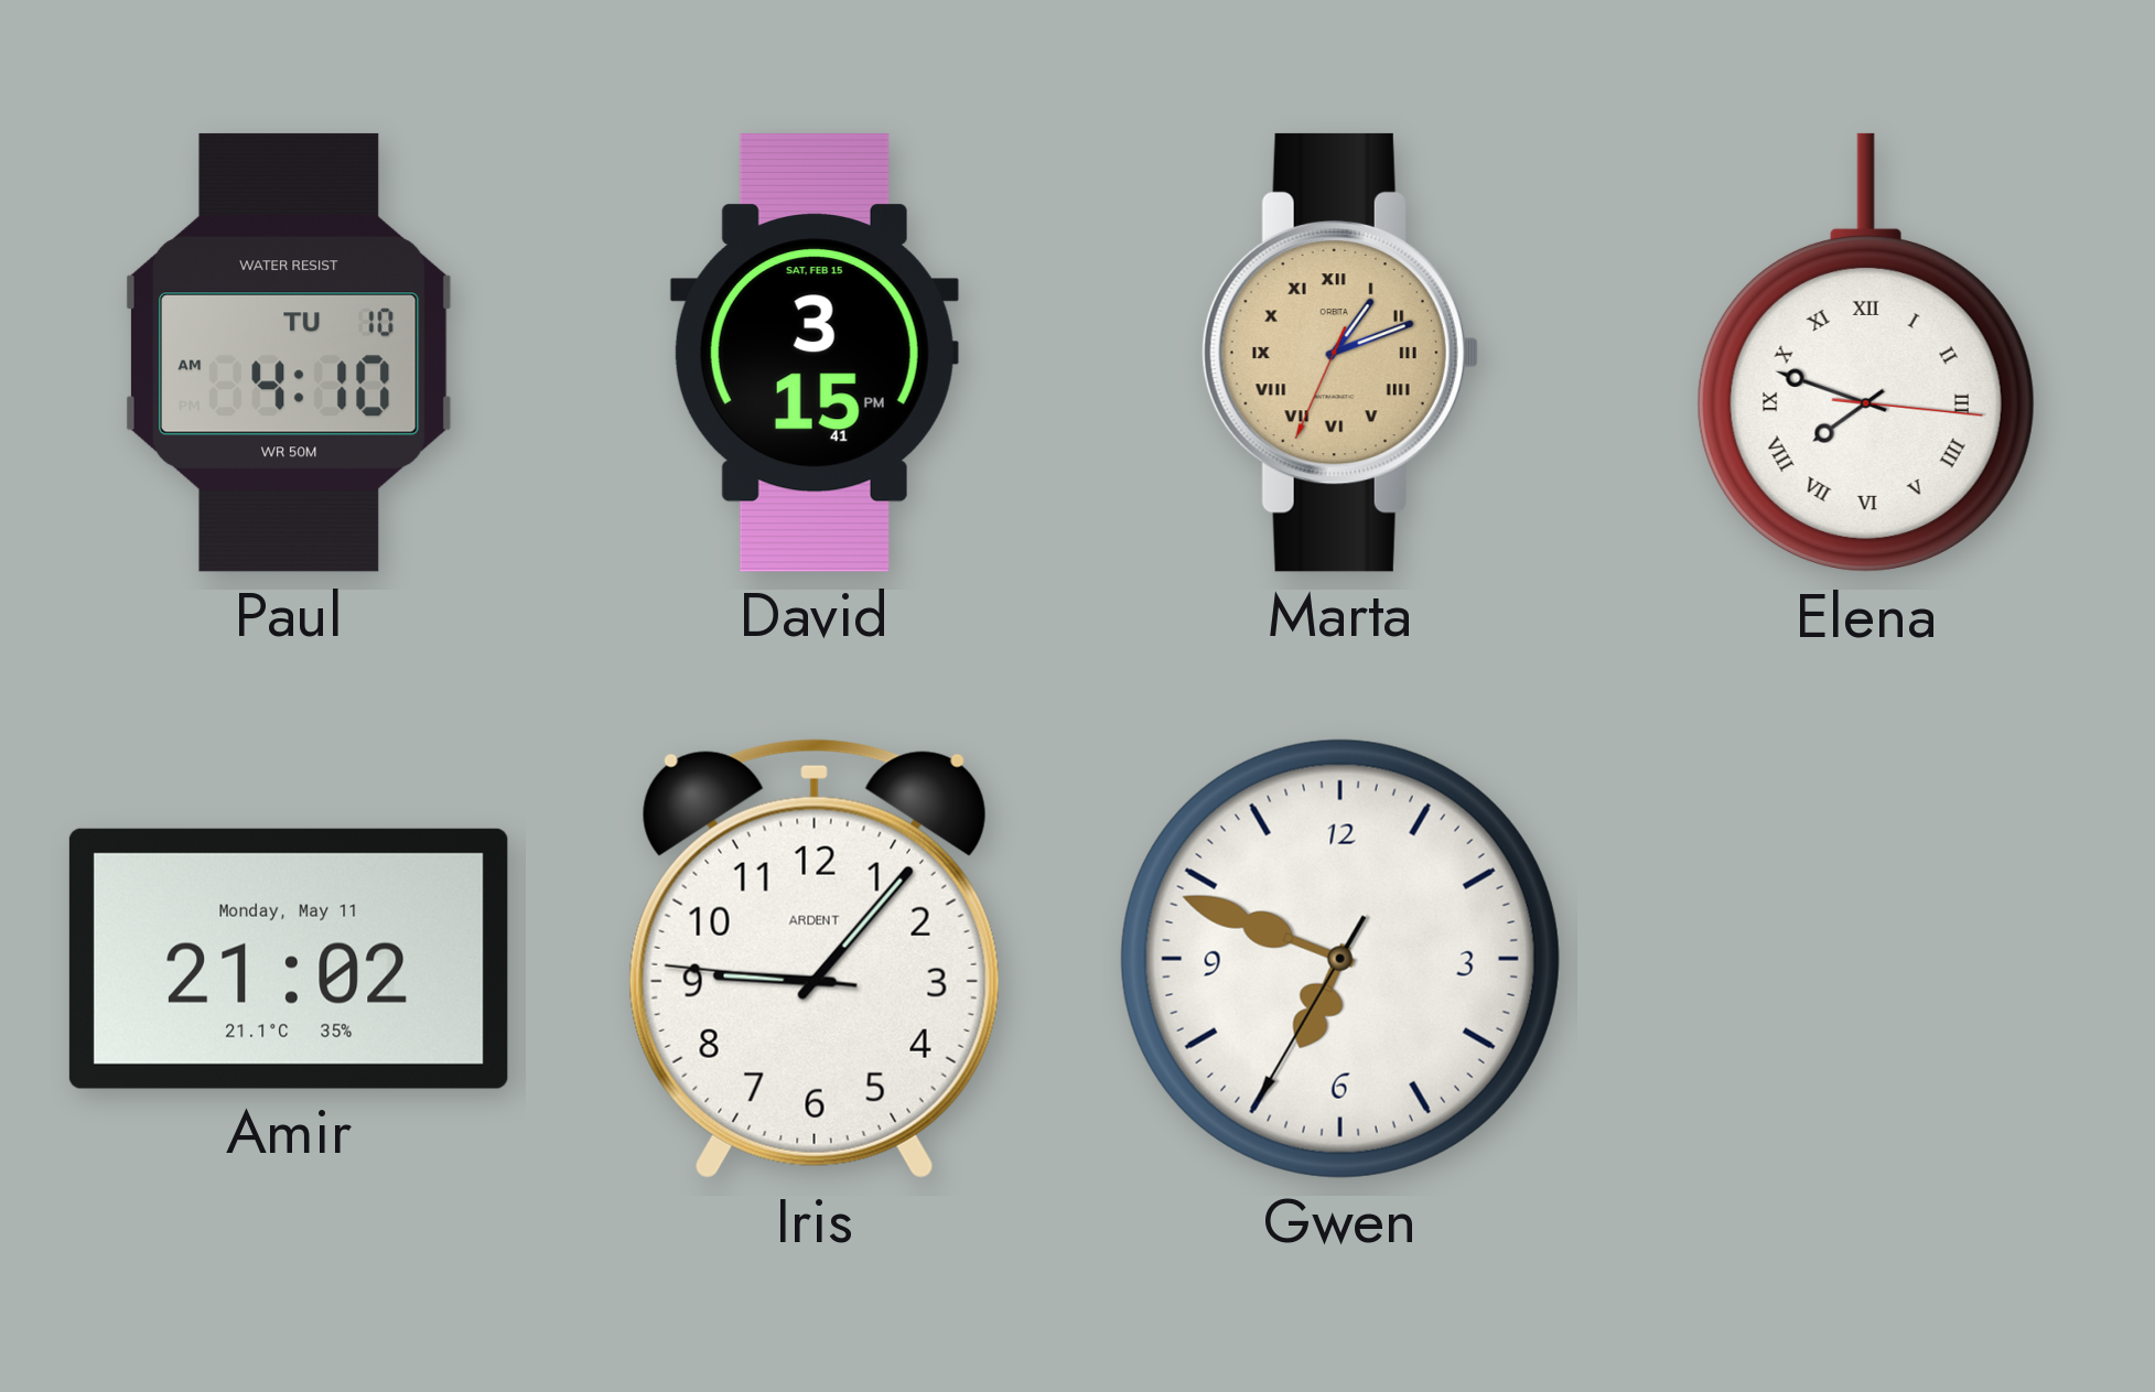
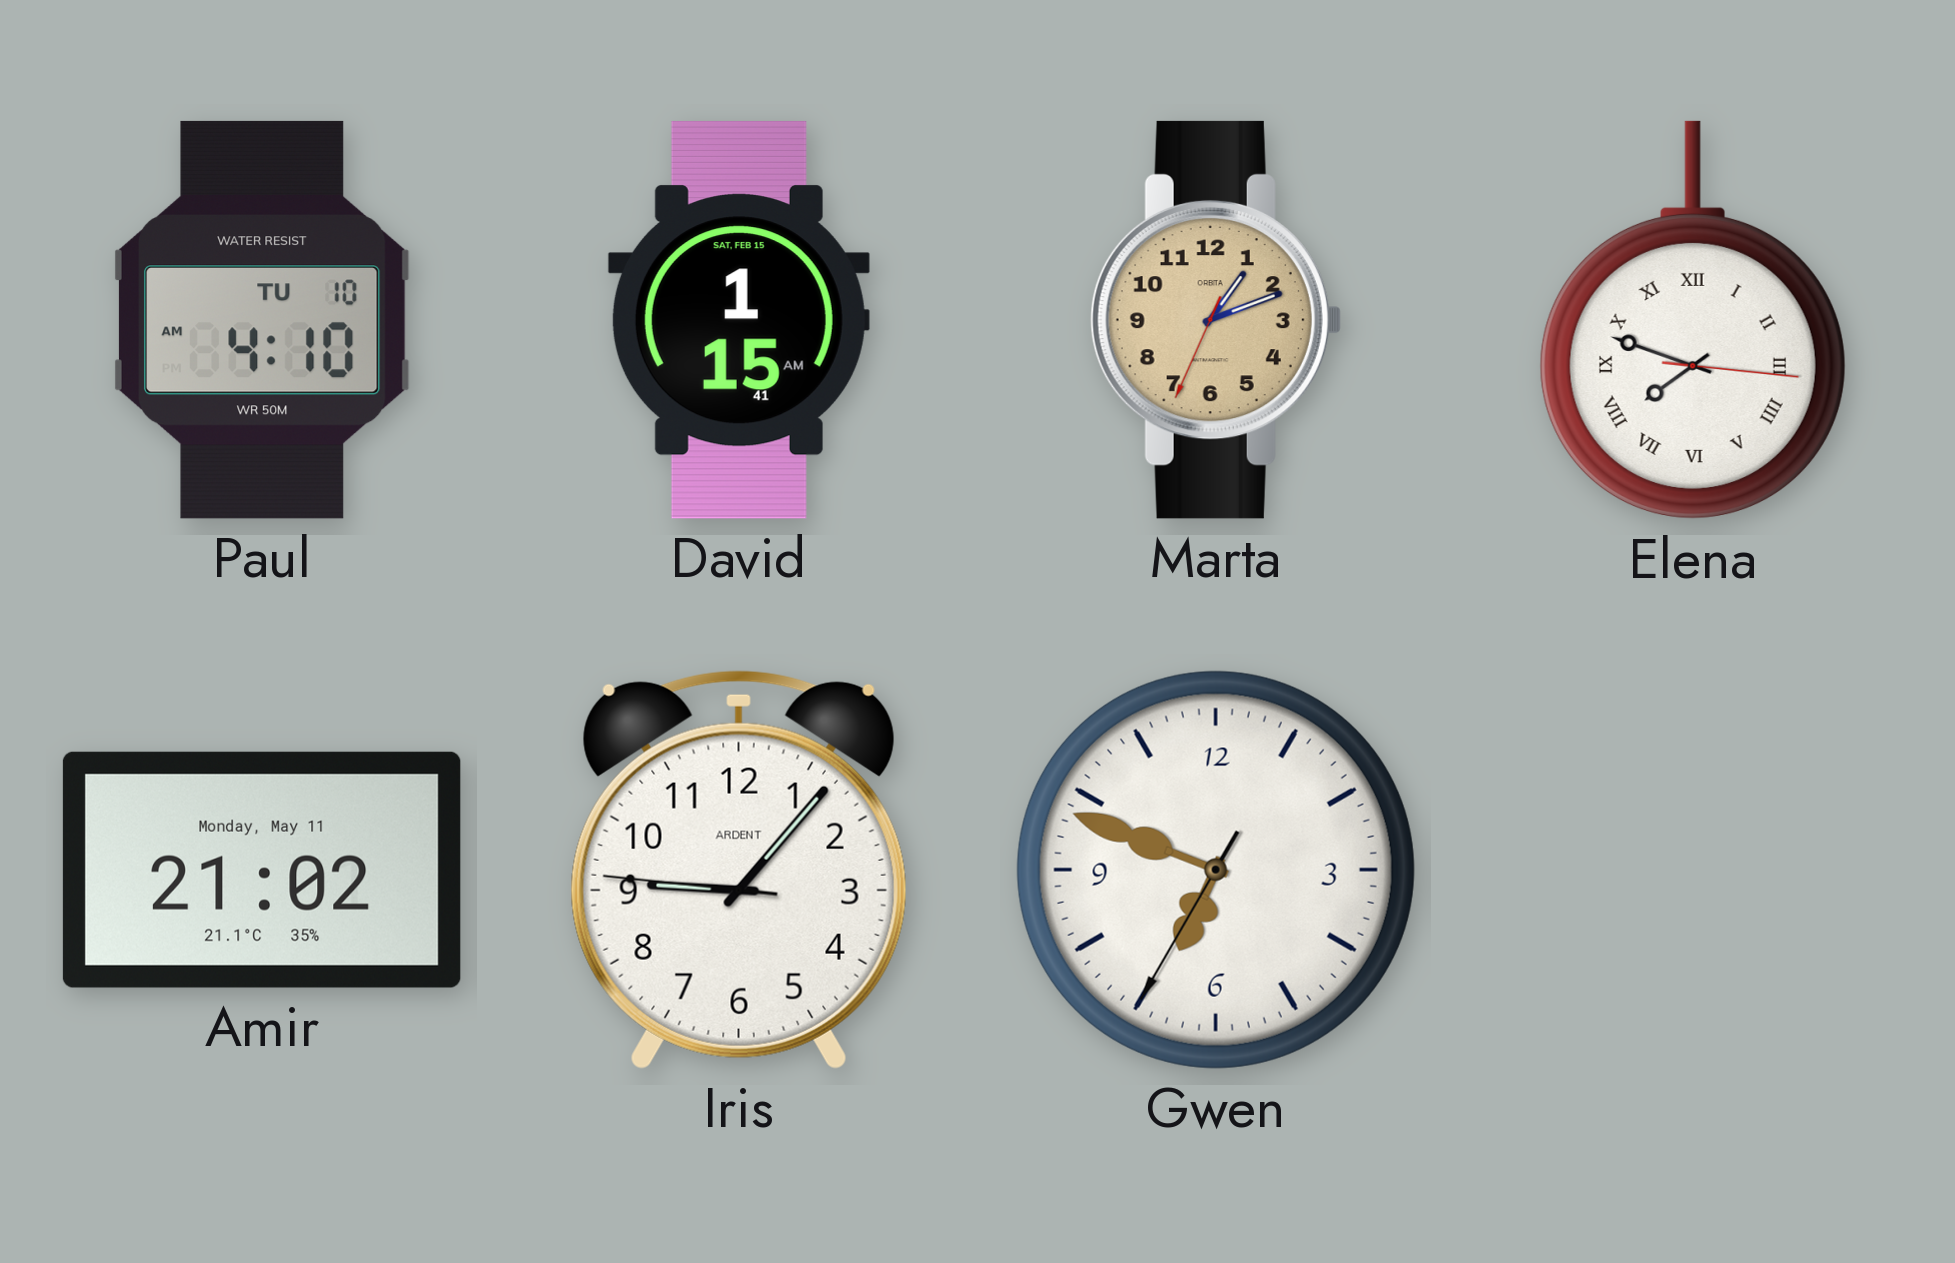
David: 3:15 -> 1:15
Marta numerals: Roman -> Arabic
